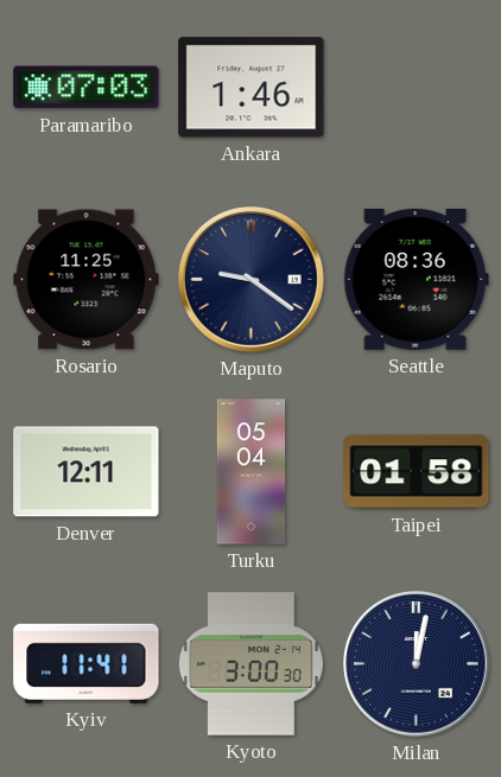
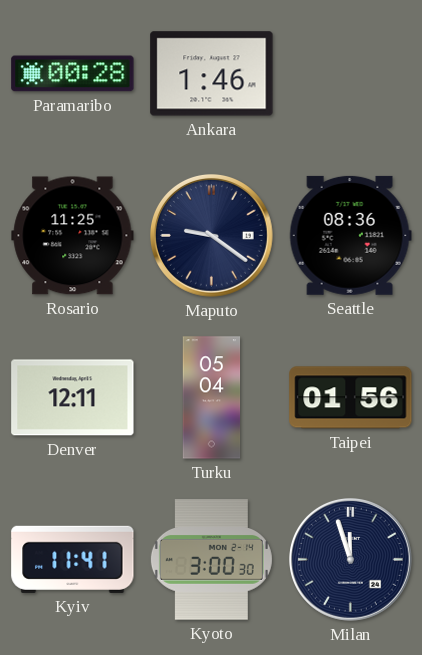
Paramaribo: 07:03 -> 00:28
Taipei: 01:58 -> 01:56
Milan: 12:02 -> 11:57
